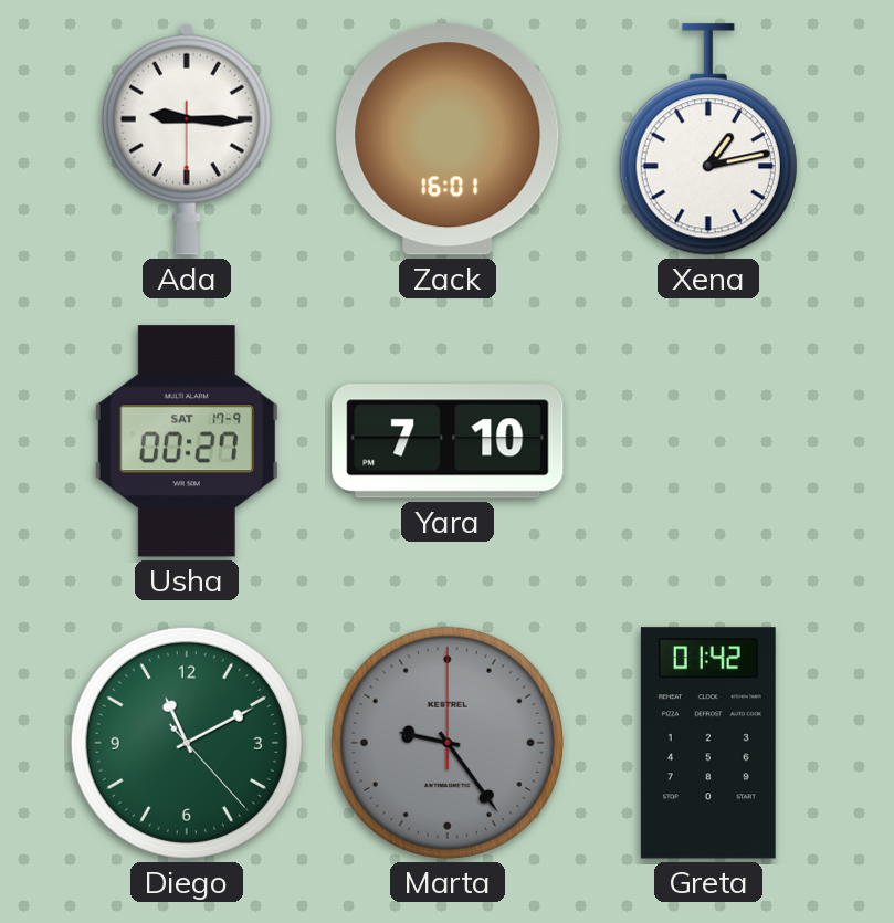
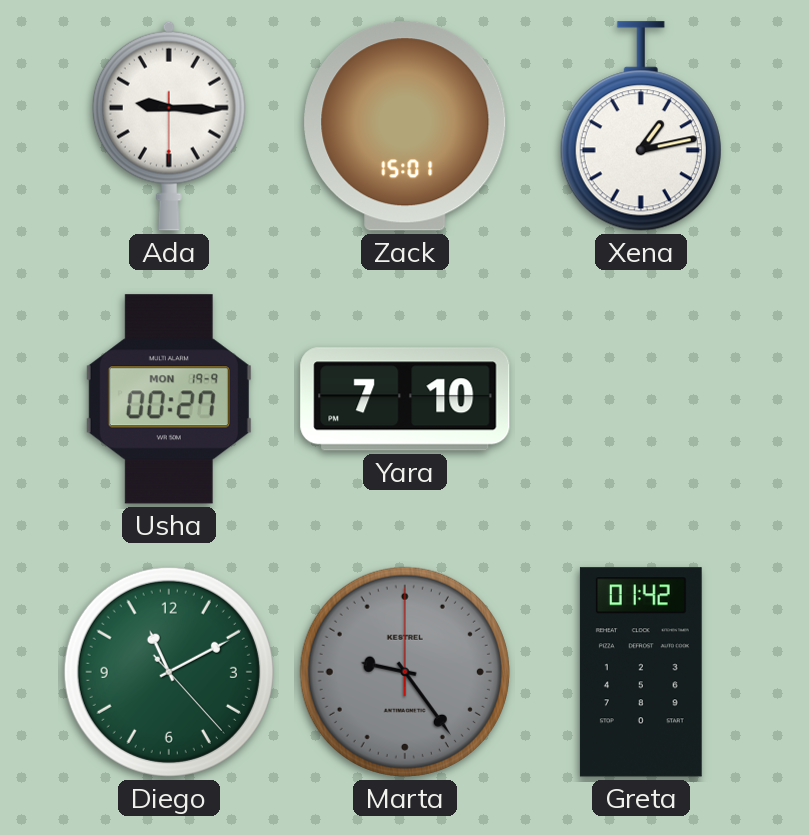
Zack: 16:01 -> 15:01
Usha date: SAT 17-9 -> MON 19-9
